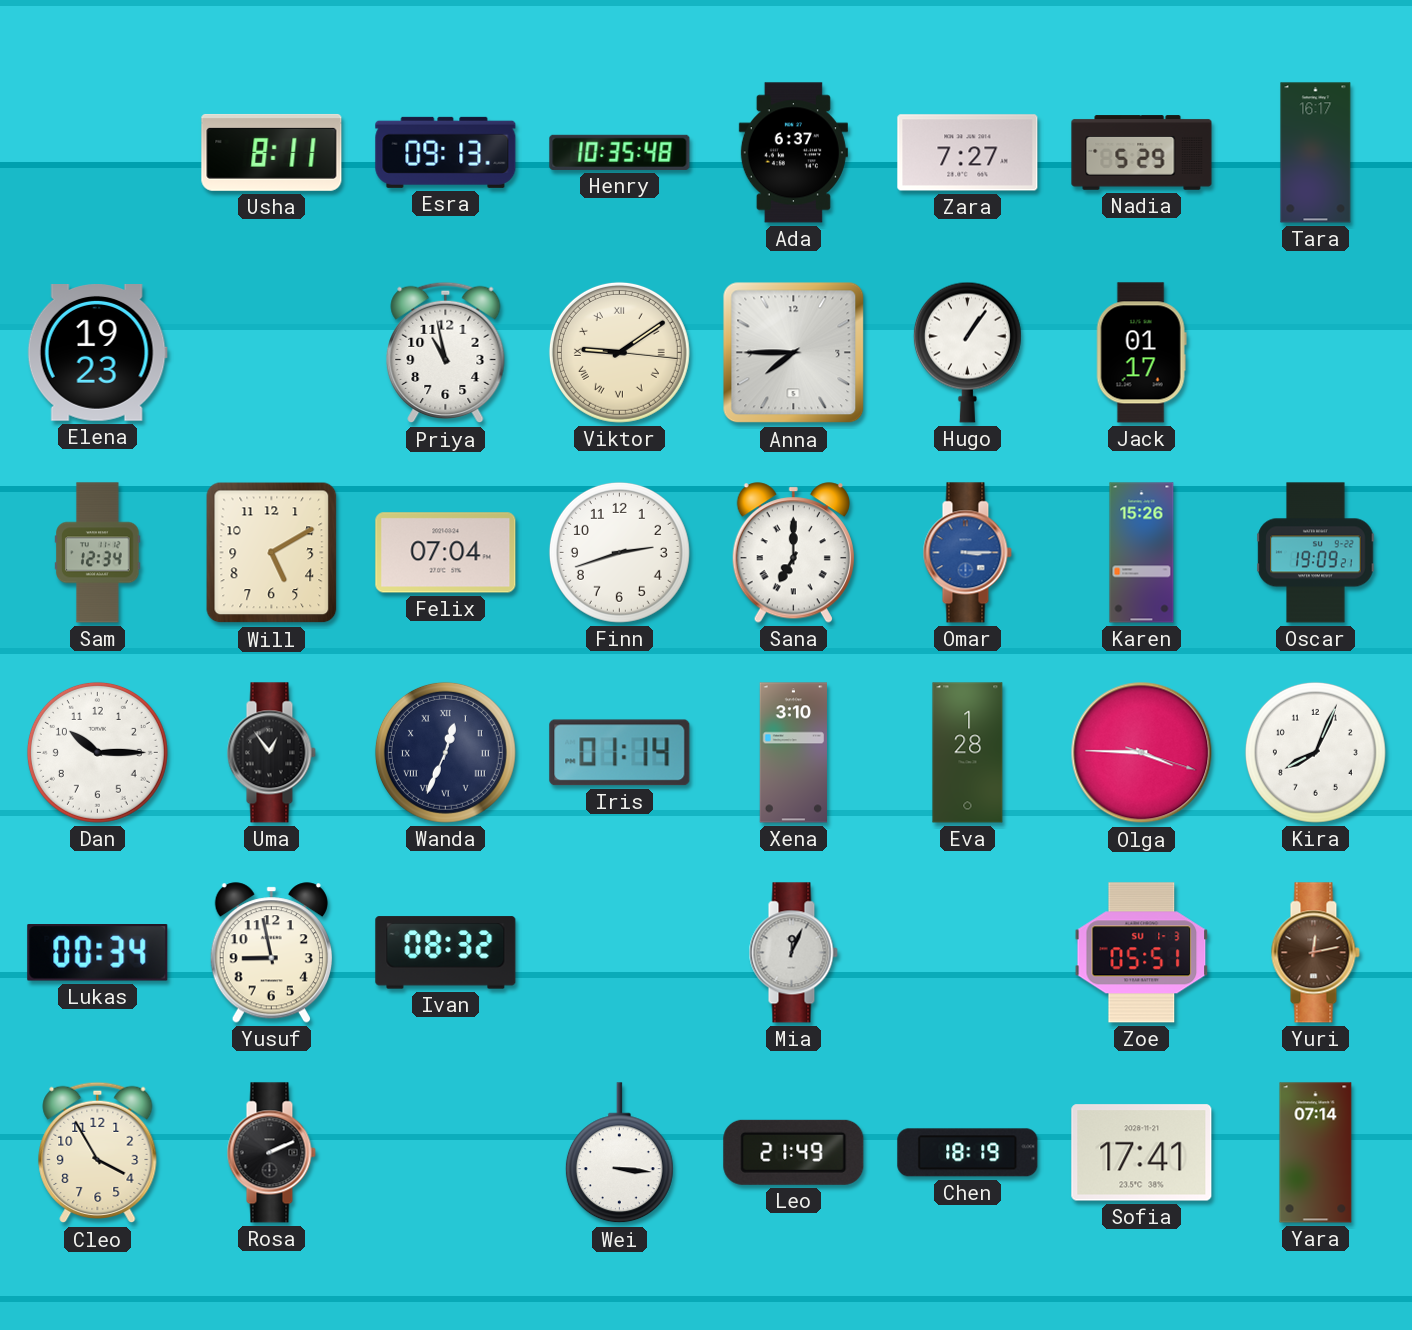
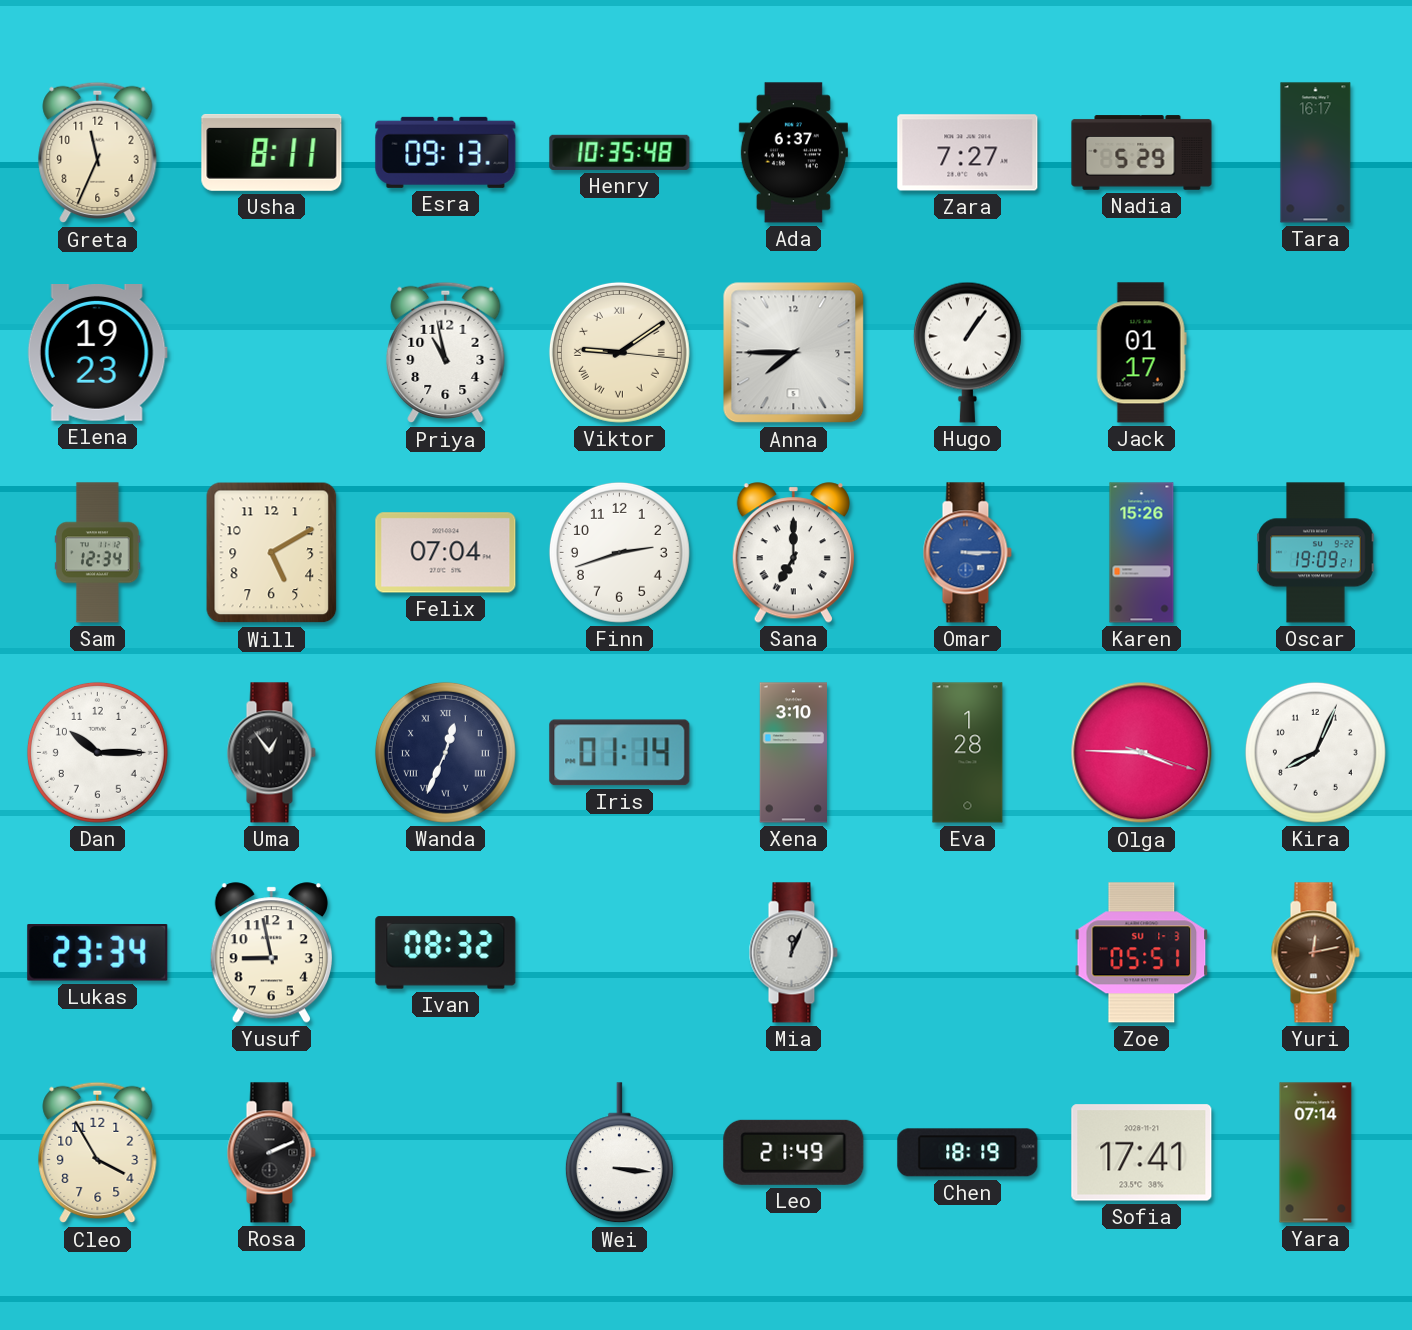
Greta: none -> 11:34
Lukas: 00:34 -> 23:34
